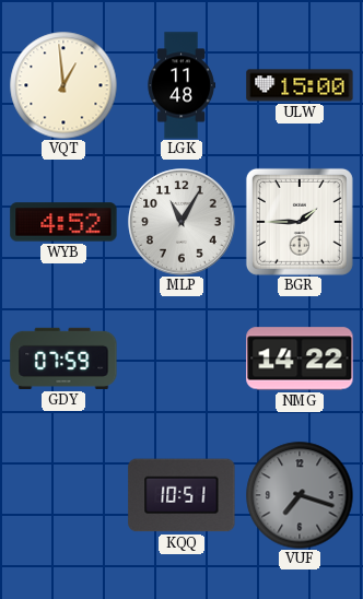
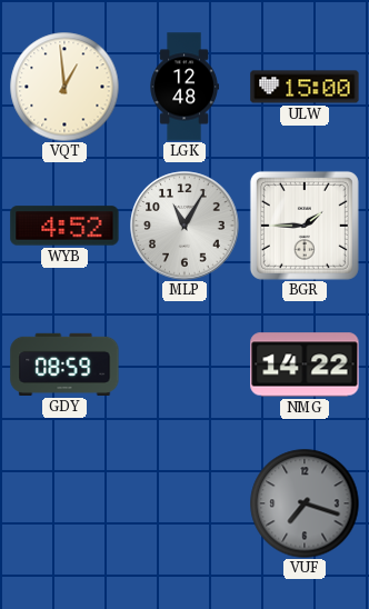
LGK: 11:48 -> 12:48
GDY: 07:59 -> 08:59
KQQ: 10:51 -> none
